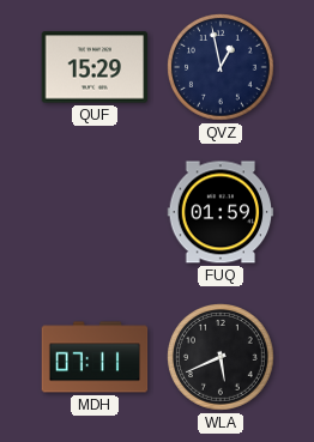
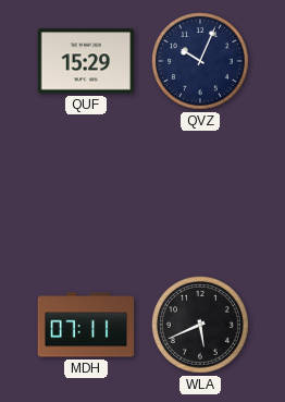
QVZ: 12:58 -> 10:04
FUQ: 01:59 -> none
